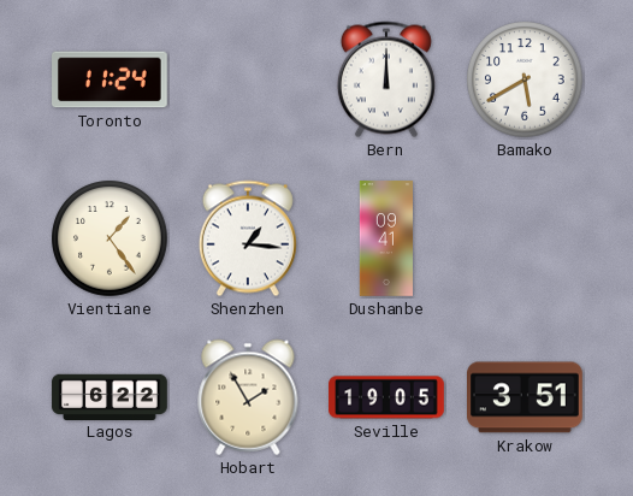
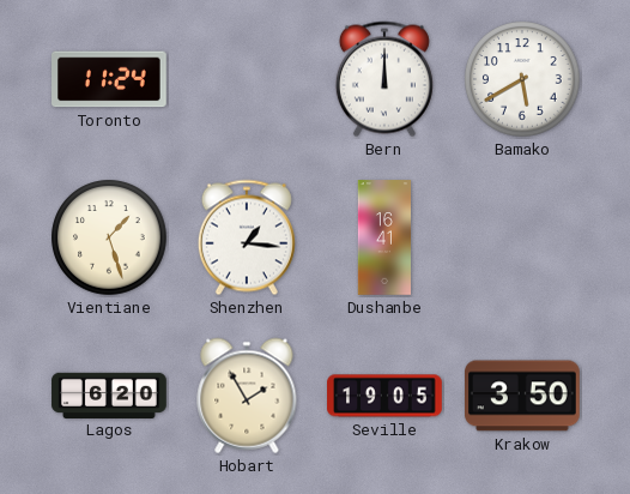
Vientiane: 1:24 -> 1:27
Dushanbe: 09:41 -> 16:41
Lagos: 6:22 -> 6:20
Krakow: 3:51 -> 3:50
